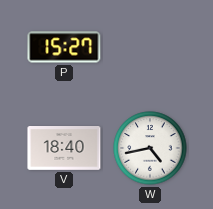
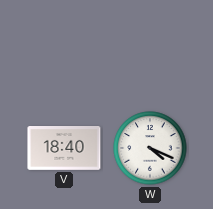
P: 15:27 -> none
W: 4:43 -> 4:19
